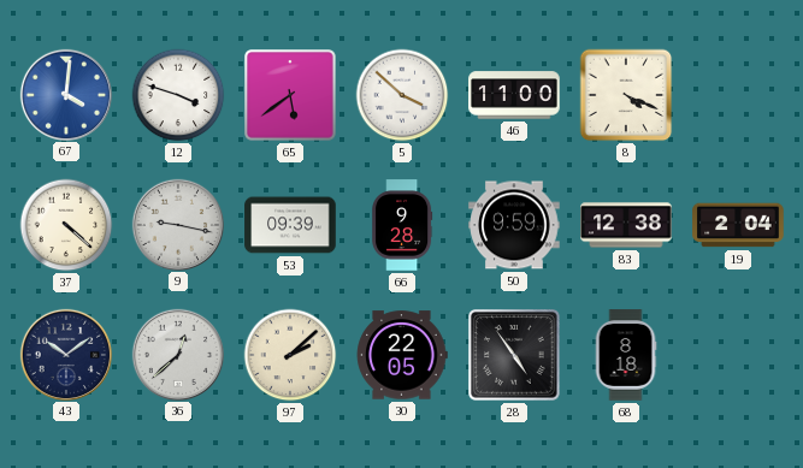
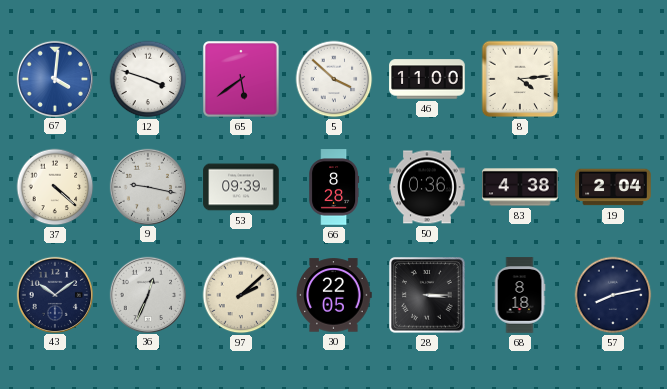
8: 4:19 -> 4:14
66: 9:28 -> 8:28
50: 9:59 -> 0:36
83: 12:38 -> 4:38
36: 12:38 -> 12:34
28: 4:54 -> 3:15
57: none -> 8:13
